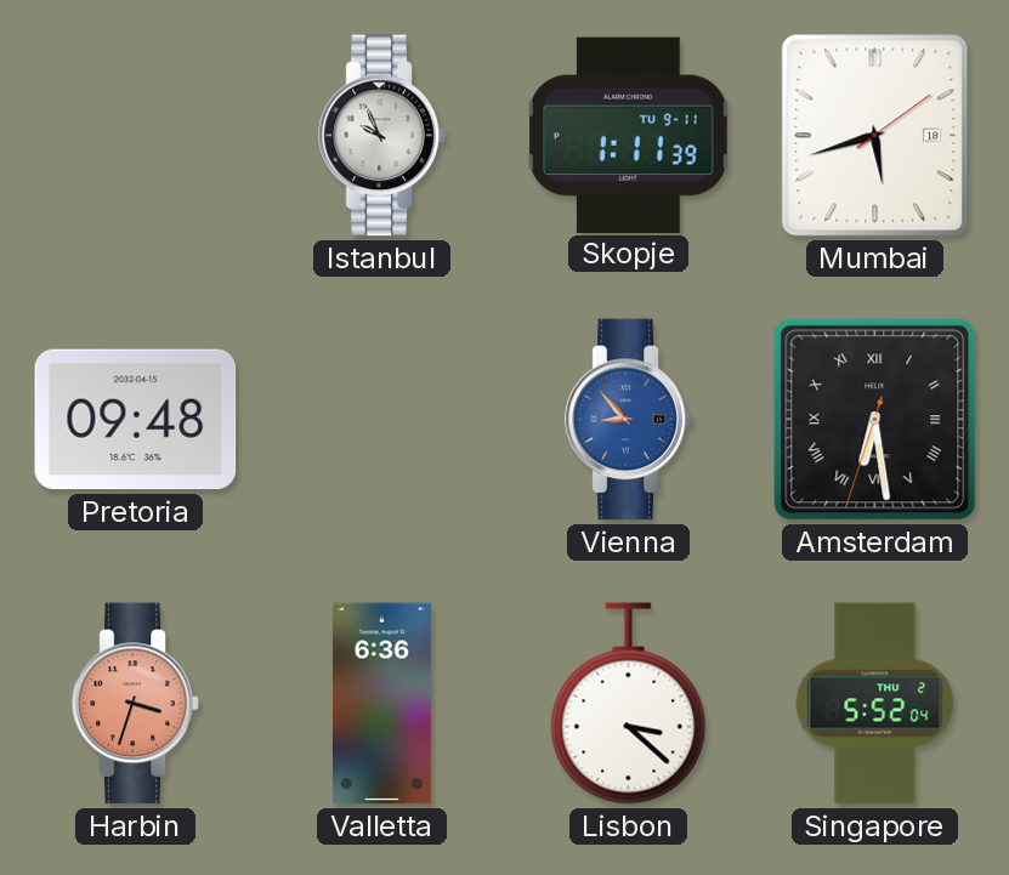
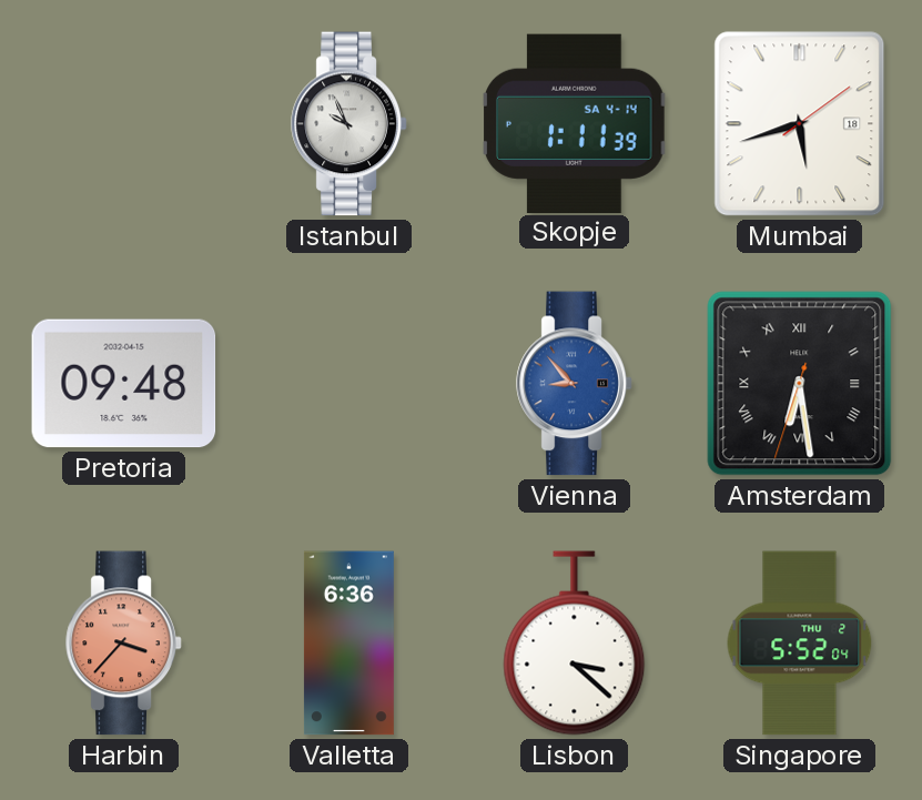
Skopje date: TU 9-11 -> SA 4-14
Harbin: 3:33 -> 3:37
